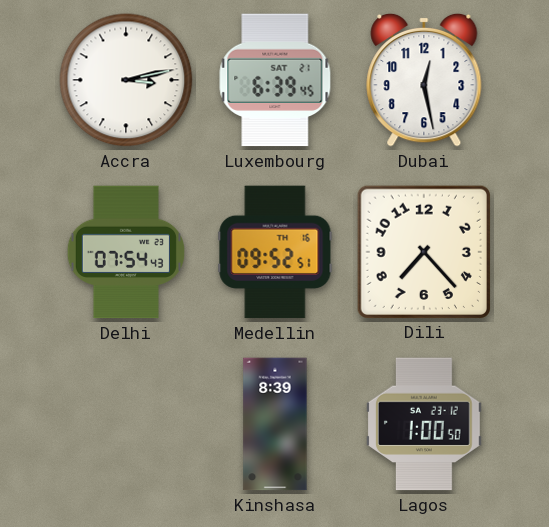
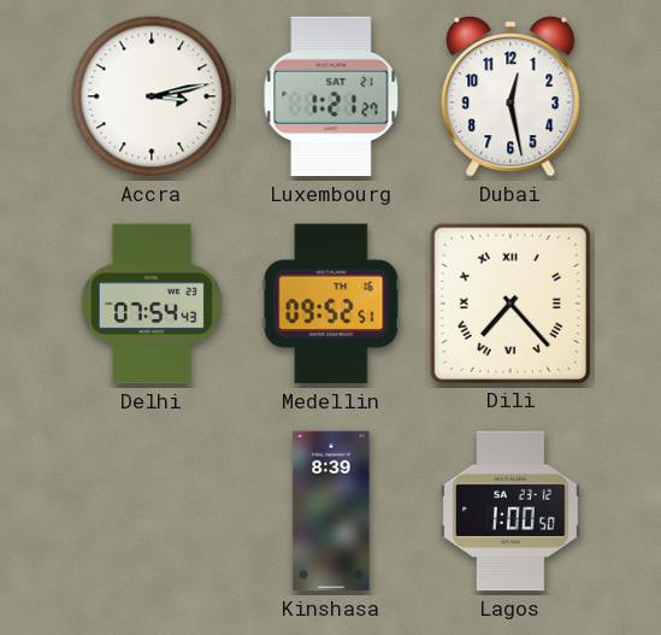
Luxembourg: 6:39 -> 1:21
Dili numerals: Arabic -> Roman
